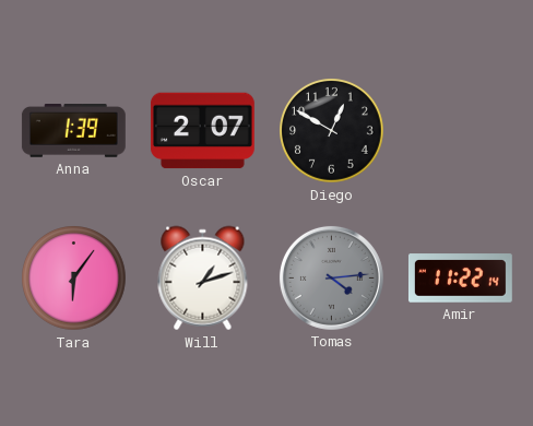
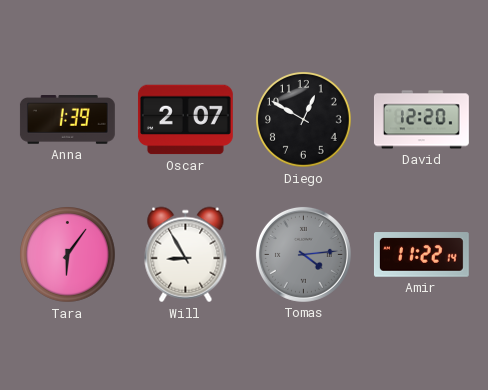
David: none -> 12:20
Will: 1:12 -> 8:55
